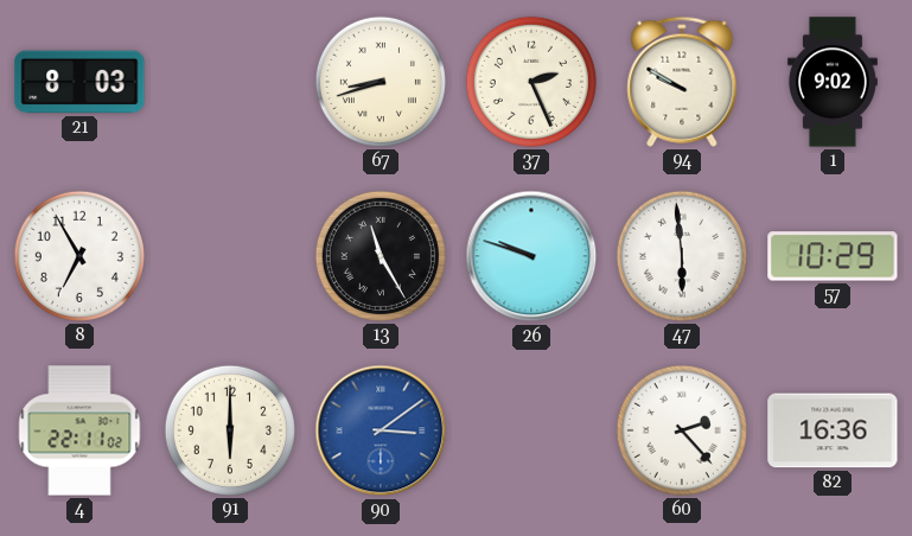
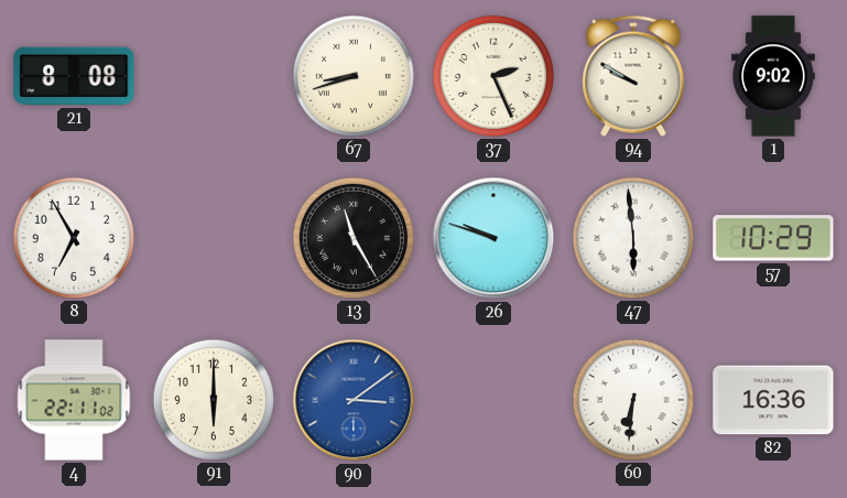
21: 8:03 -> 8:08
60: 2:23 -> 6:31
